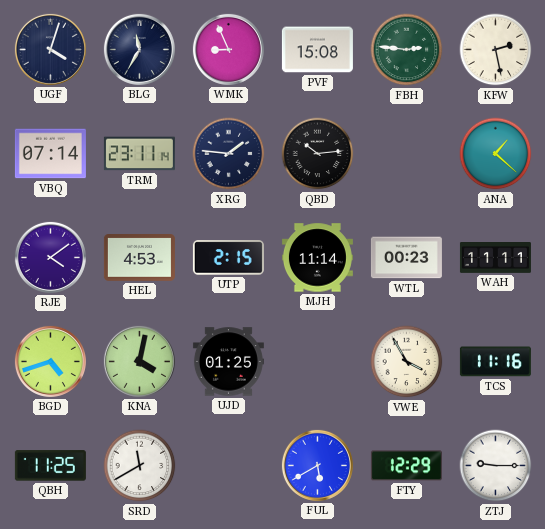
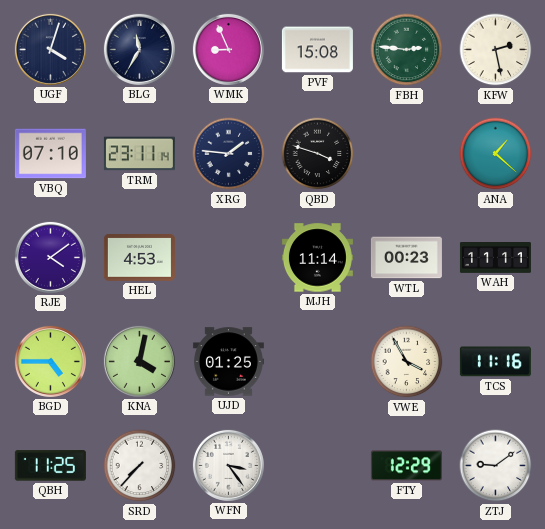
VBQ: 07:14 -> 07:10
QBD: 10:14 -> 3:48
UTP: 2:15 -> none
BGD: 4:42 -> 4:45
SRD: 11:40 -> 7:37
WFN: none -> 3:24
FUL: 5:40 -> none
ZTJ: 9:15 -> 9:09
